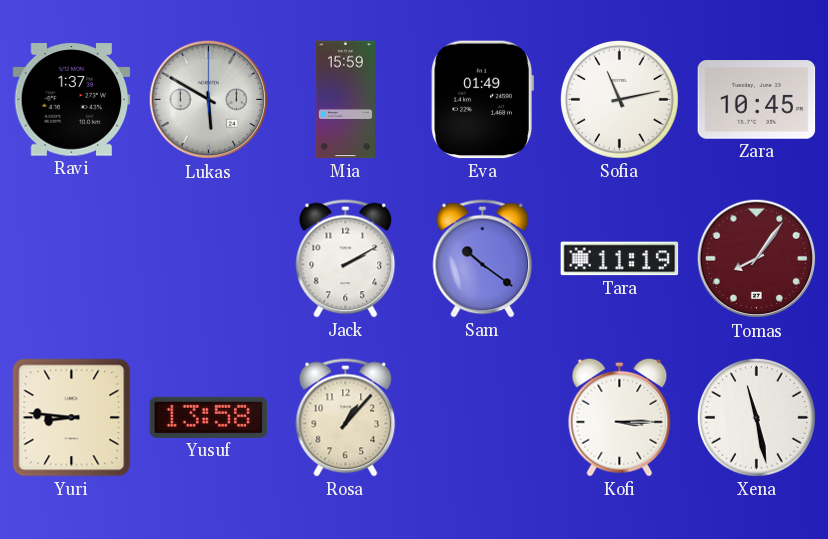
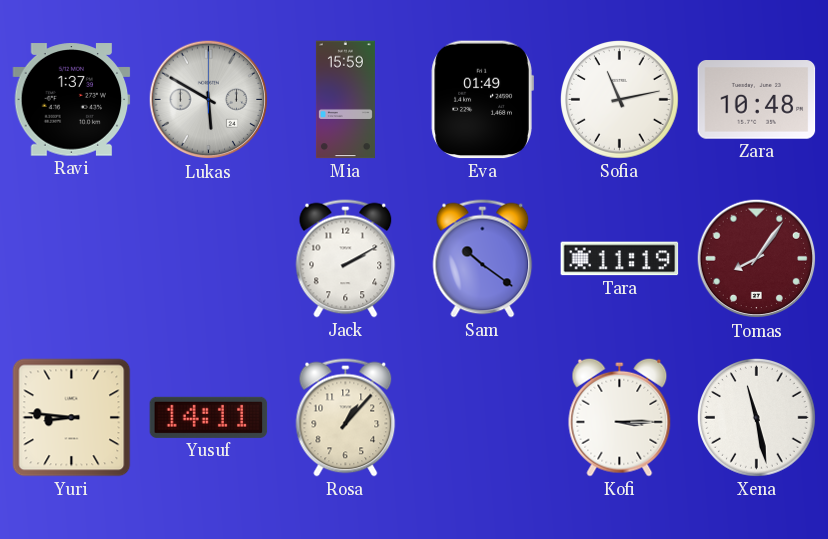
Zara: 10:45 -> 10:48
Yusuf: 13:58 -> 14:11
